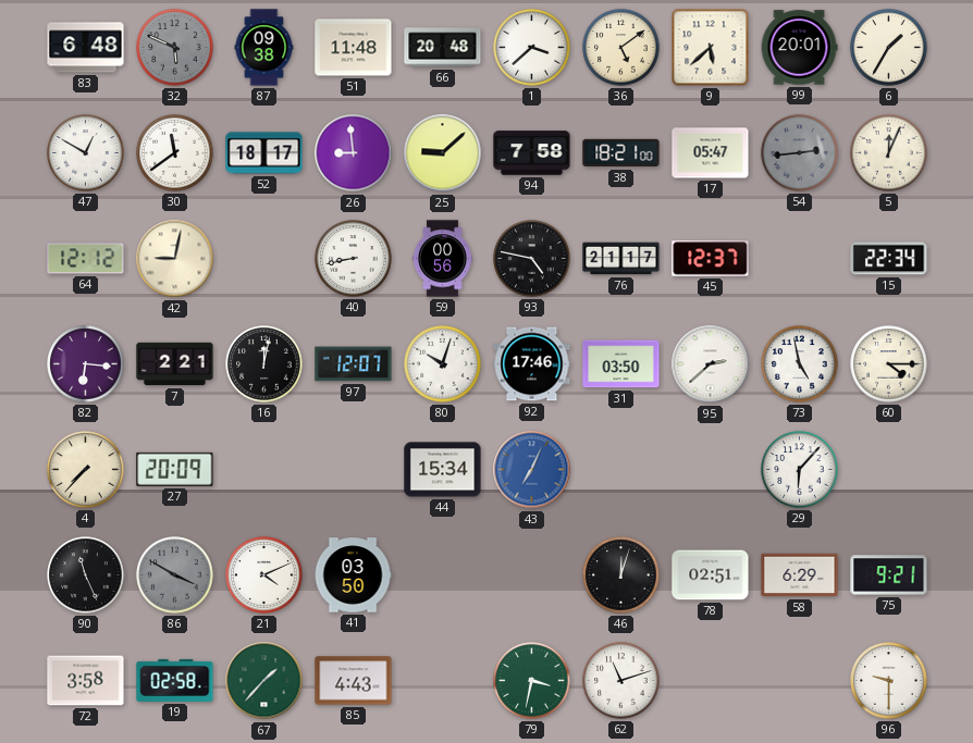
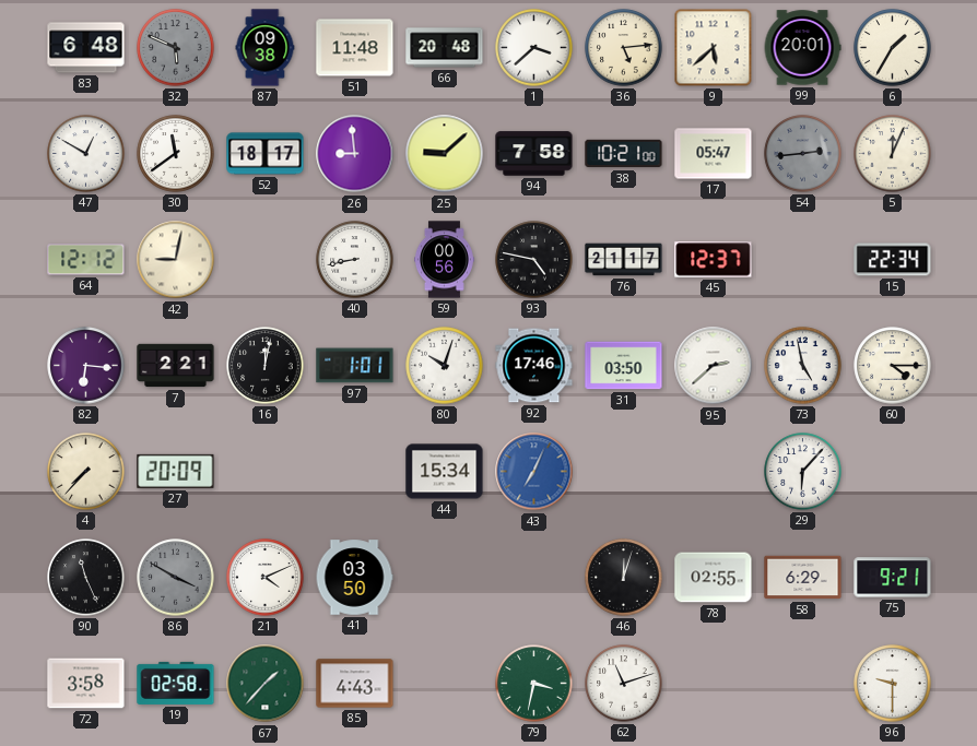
36: 5:09 -> 5:14
38: 18:21 -> 10:21
97: 12:07 -> 1:01
78: 02:51 -> 02:55
